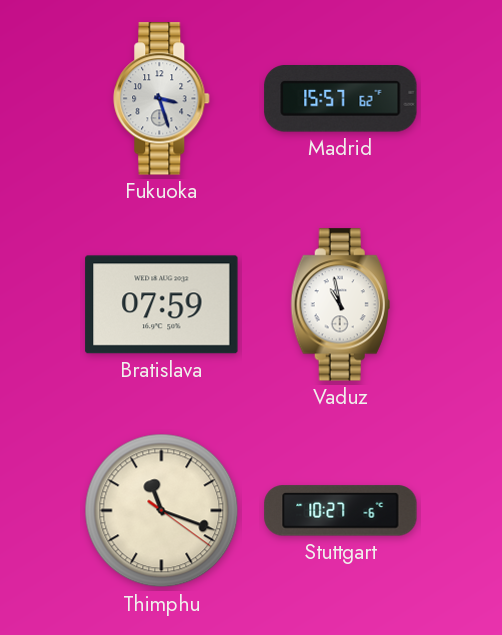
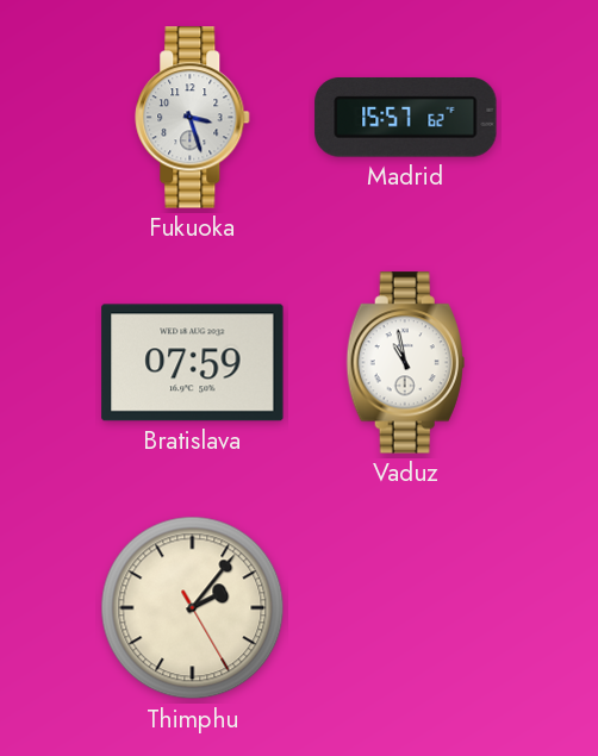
Thimphu: 11:18 -> 2:06
Stuttgart: 10:27 -> none
